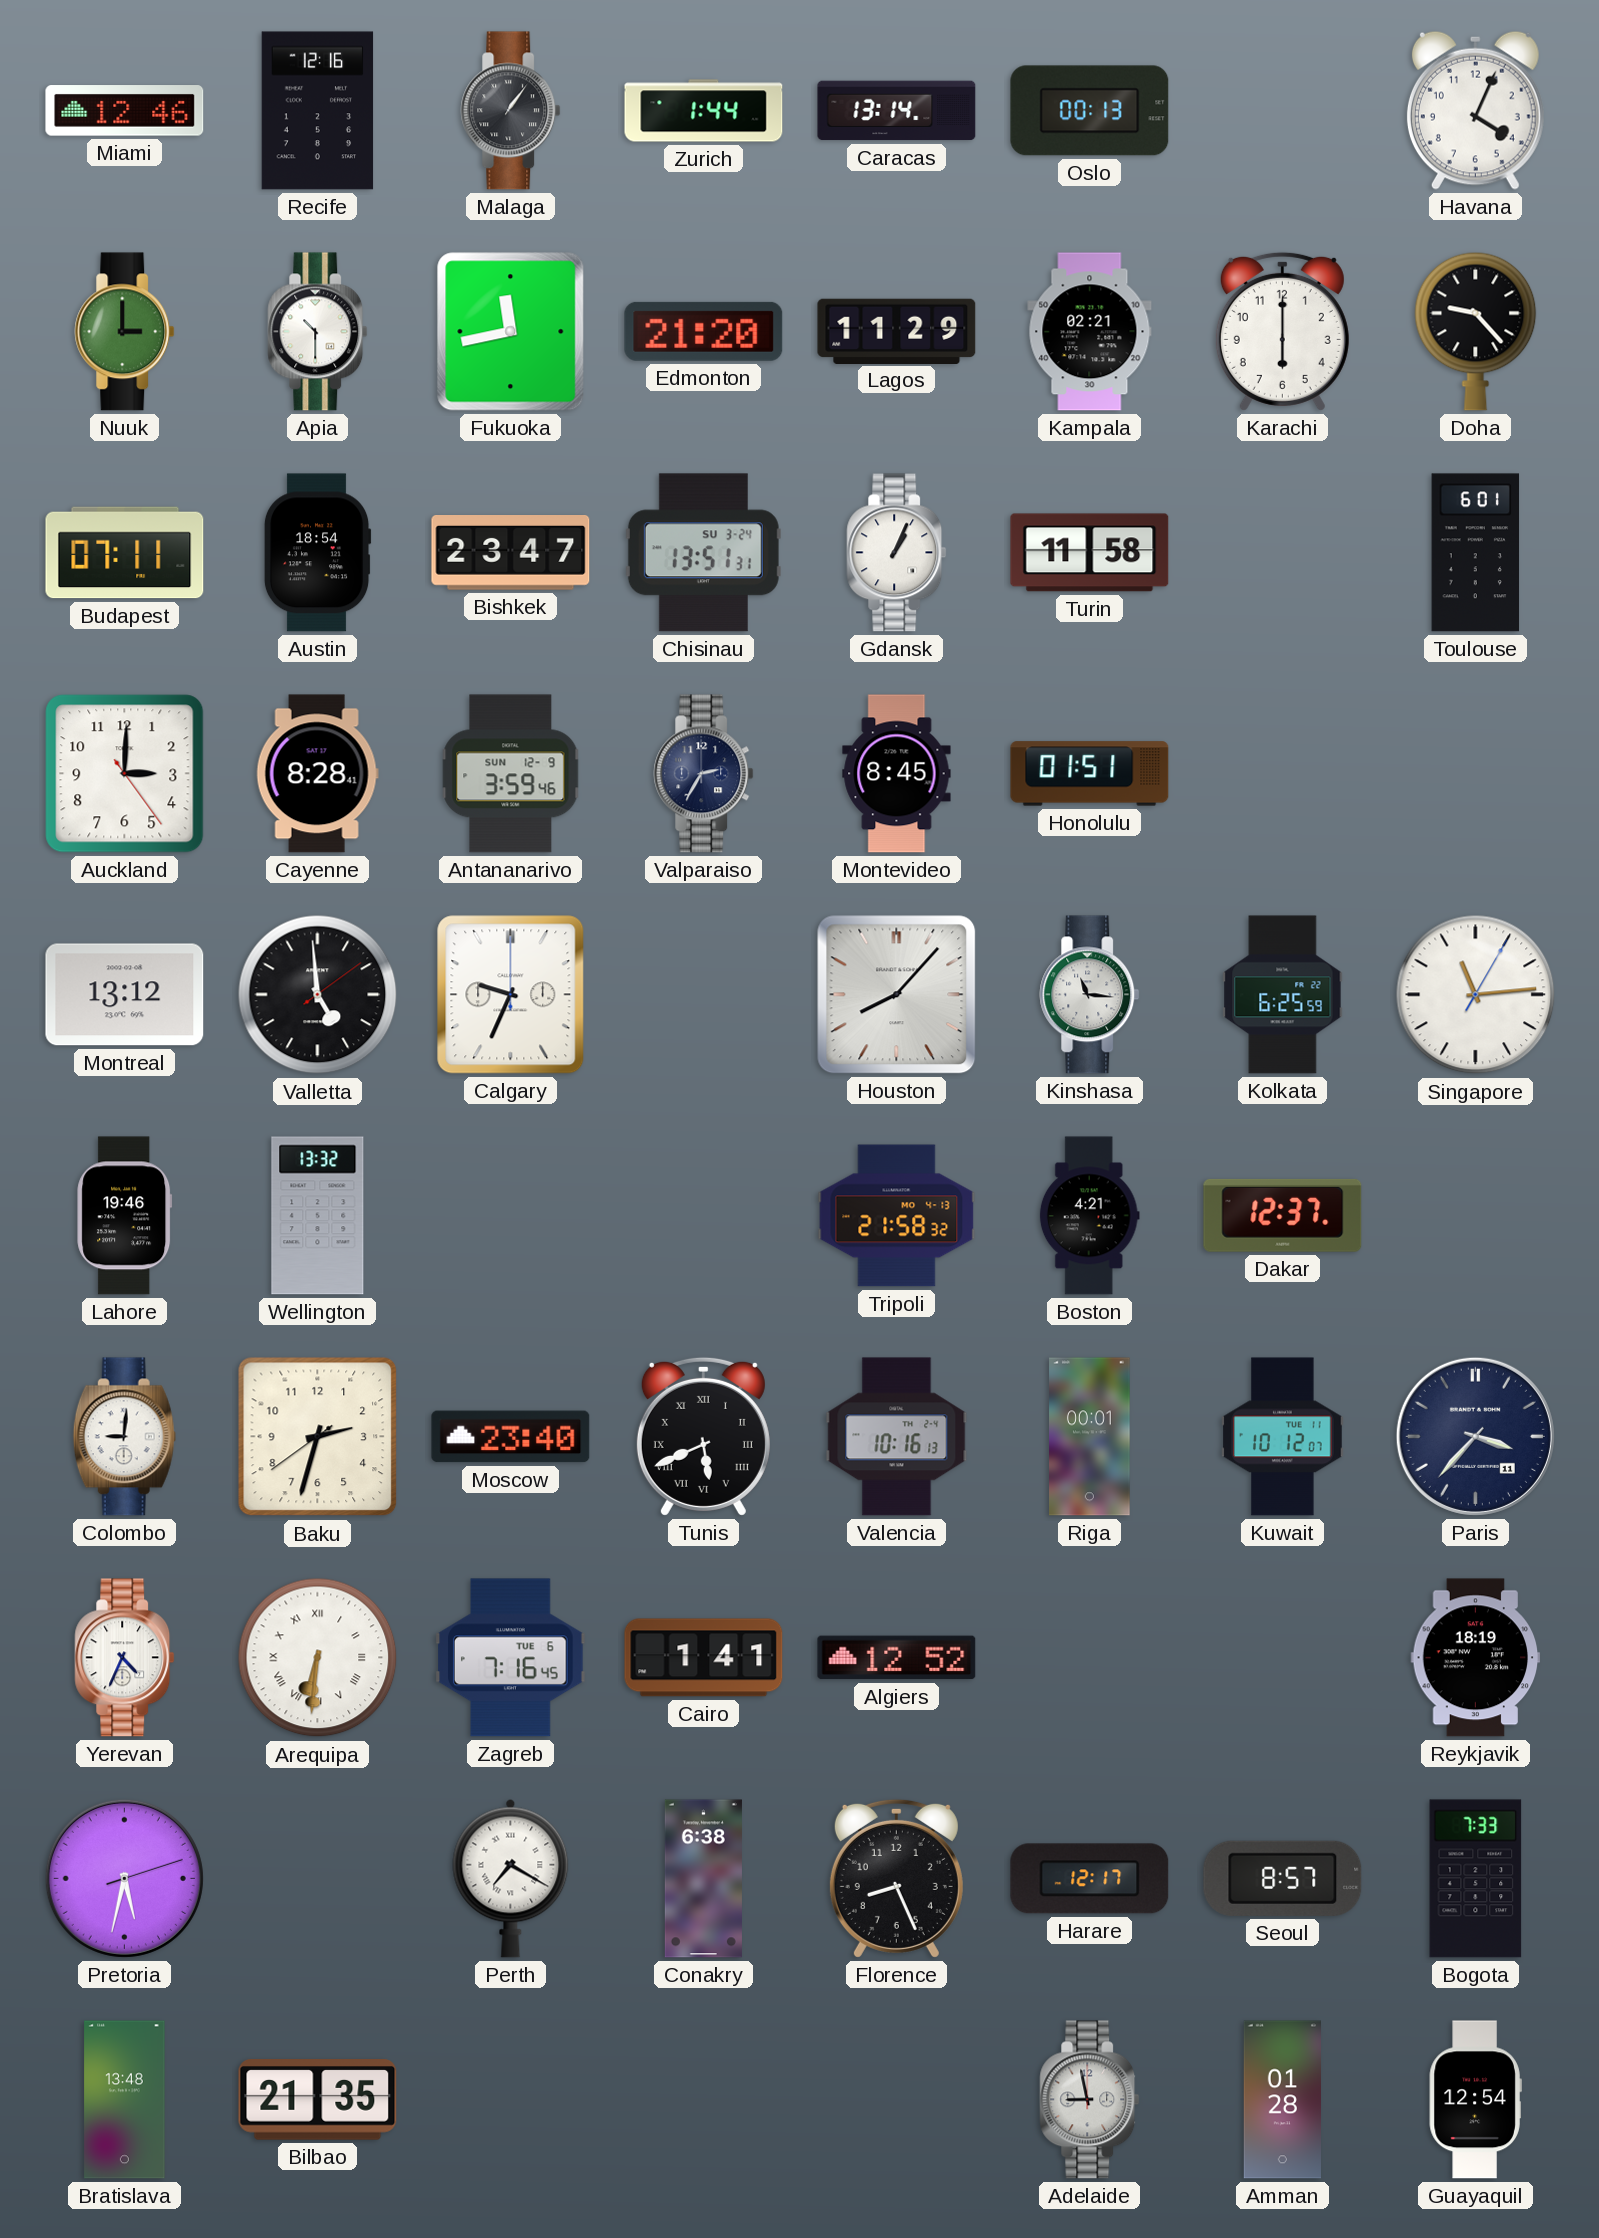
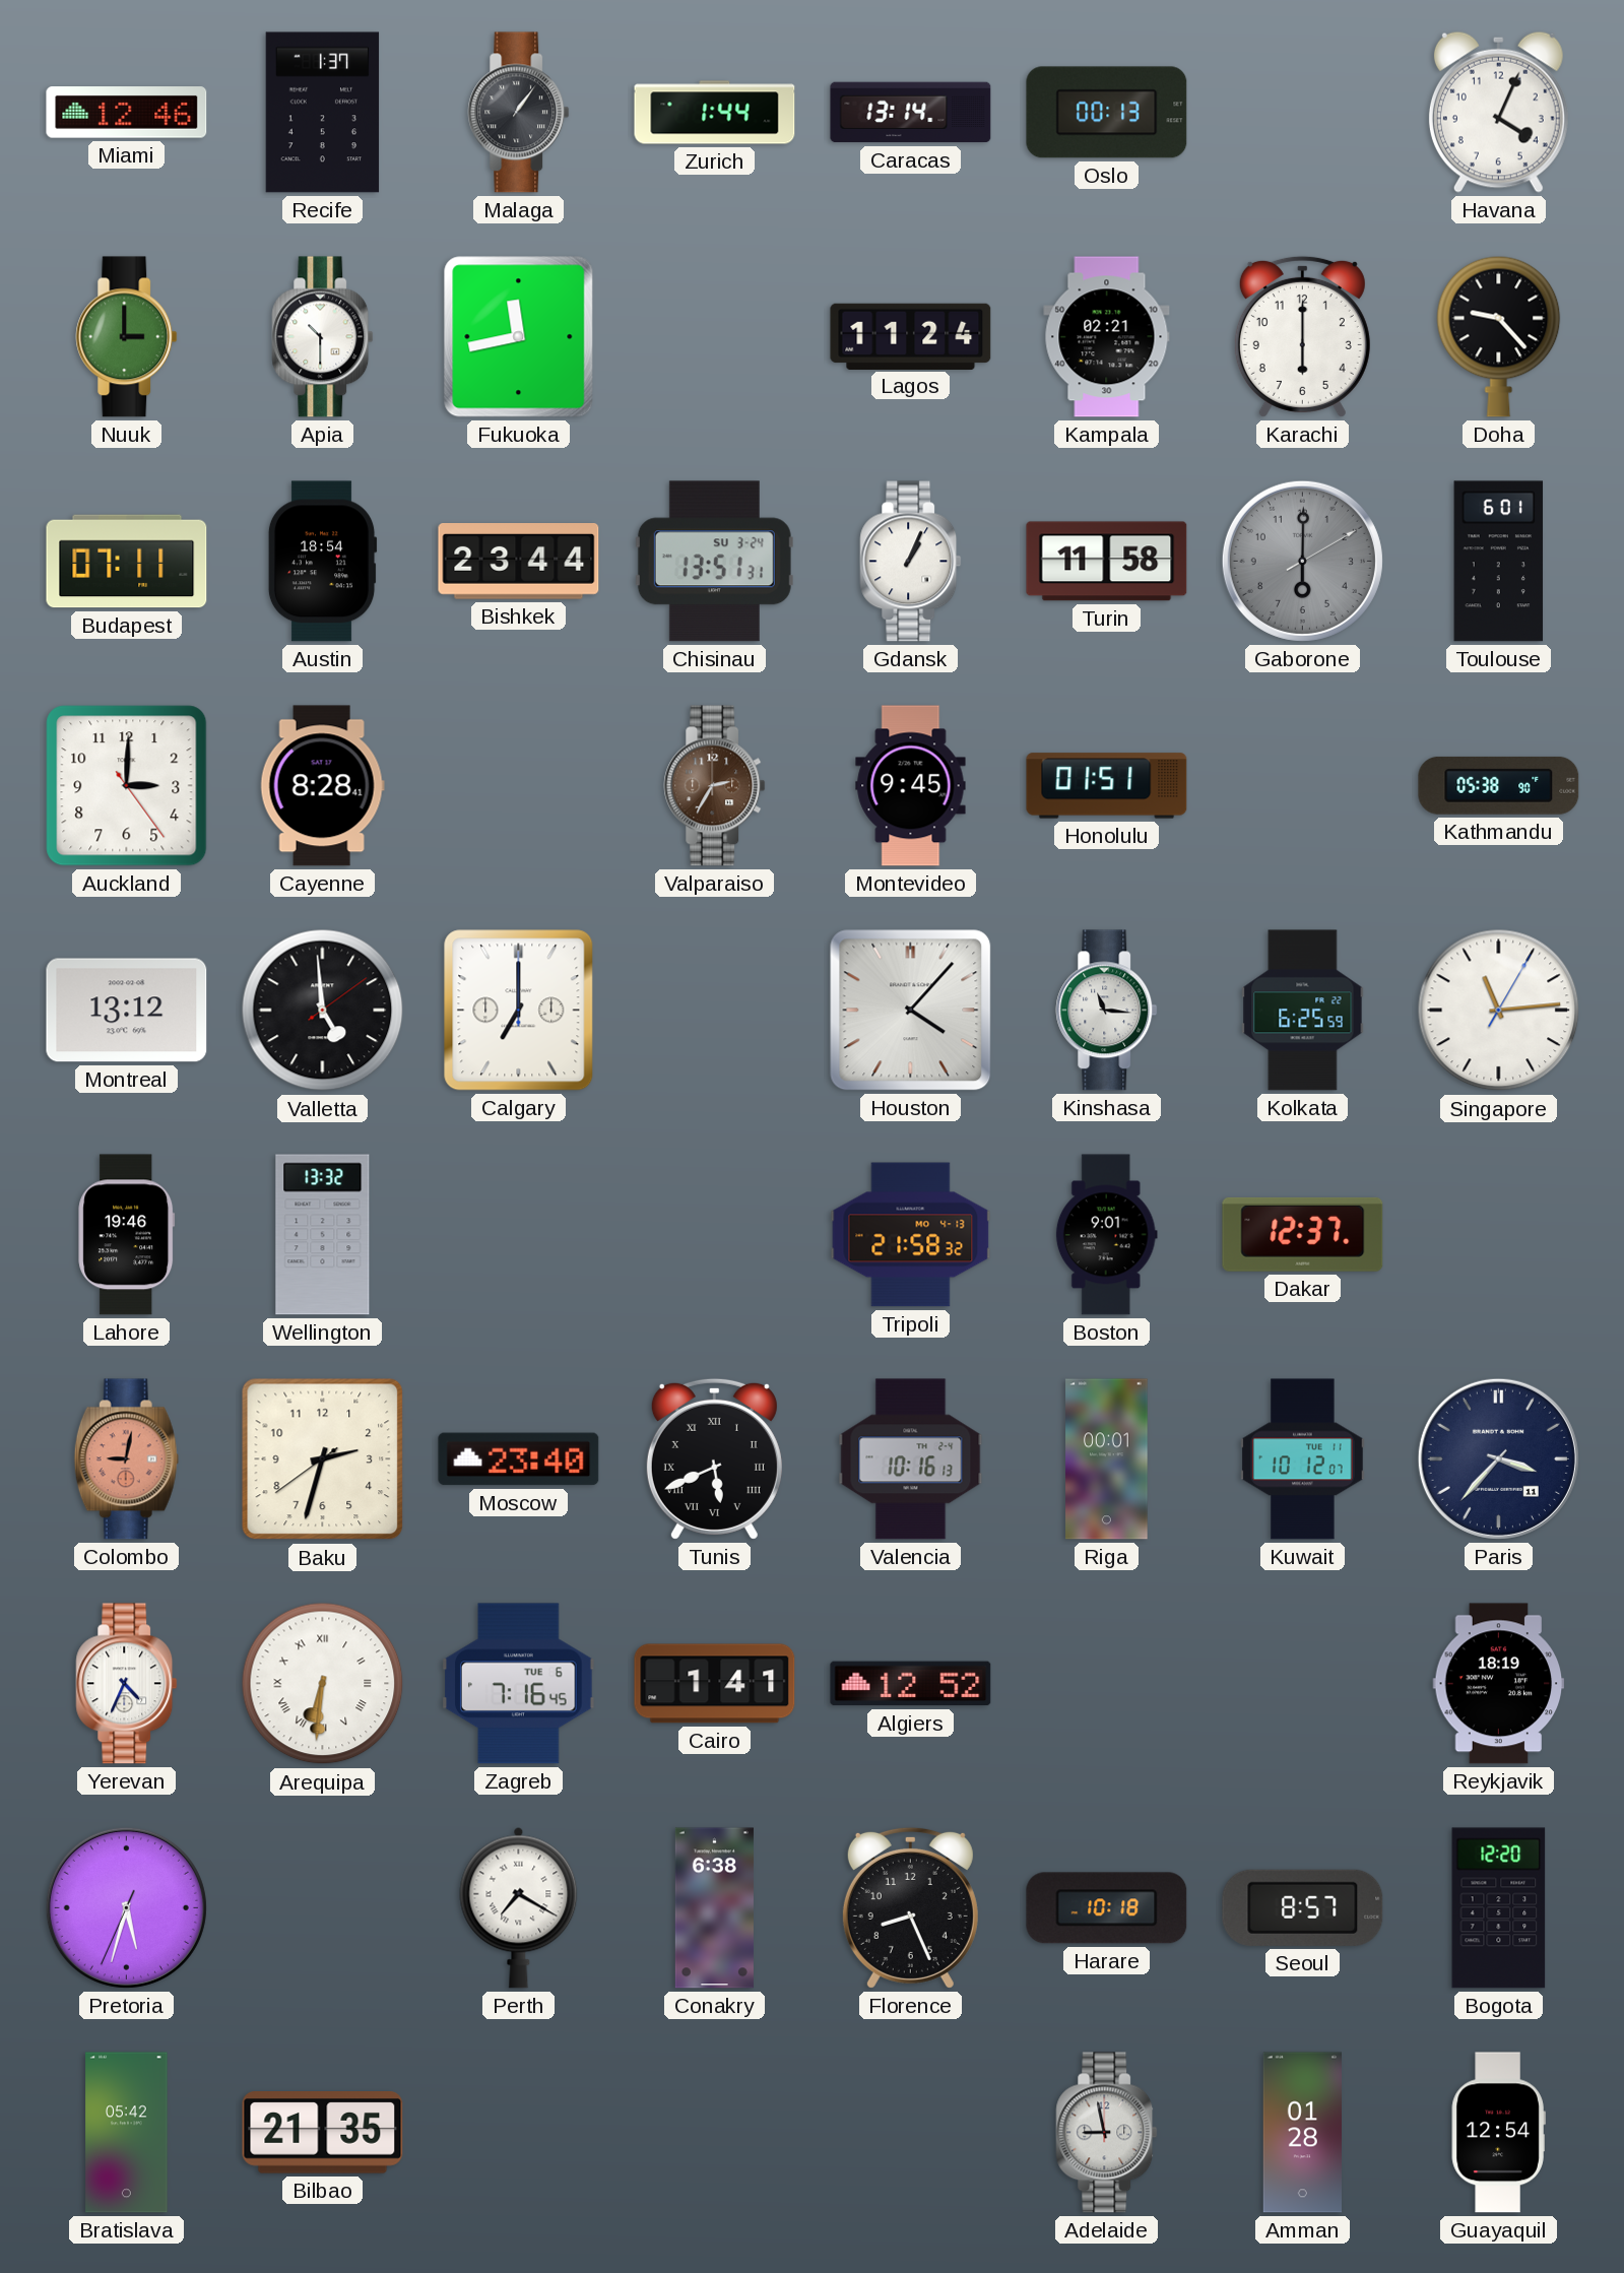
Recife: 12:16 -> 1:37
Edmonton: 21:20 -> none
Lagos: 11:29 -> 11:24
Bishkek: 23:47 -> 23:44
Gaborone: none -> 6:00
Antananarivo: 3:59 -> none
Valparaiso dial: navy -> brown
Montevideo: 8:45 -> 9:45
Kathmandu: none -> 05:38
Calgary: 9:34 -> 7:00
Houston: 8:07 -> 4:07
Boston: 4:21 -> 9:01
Colombo: 9:01 -> 9:02
Colombo dial: white -> salmon
Pretoria: 5:32:12 -> 5:32:34
Harare: 12:17 -> 10:18
Bogota: 7:33 -> 12:20
Bratislava: 13:48 -> 05:42
